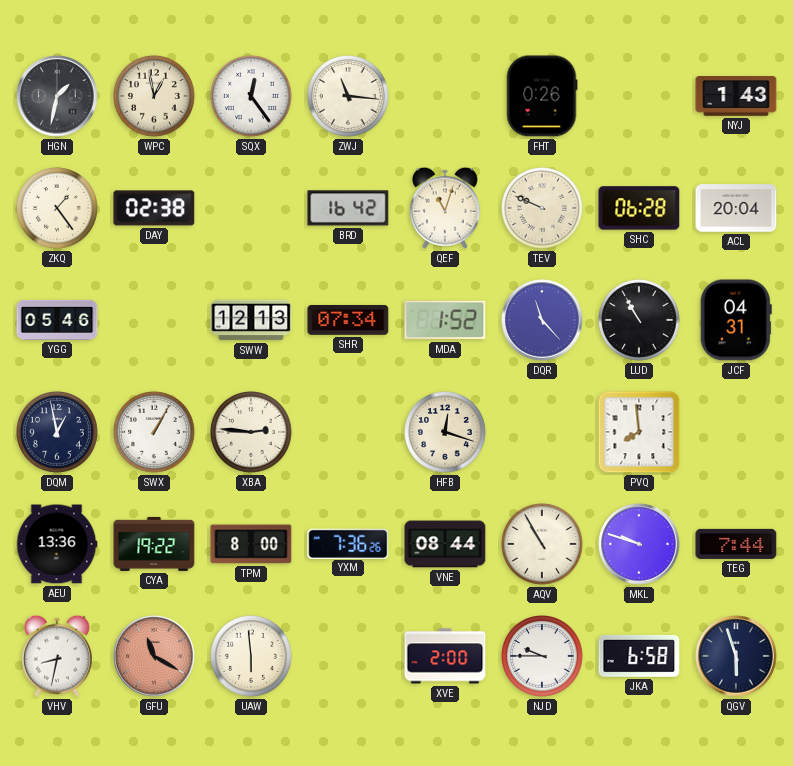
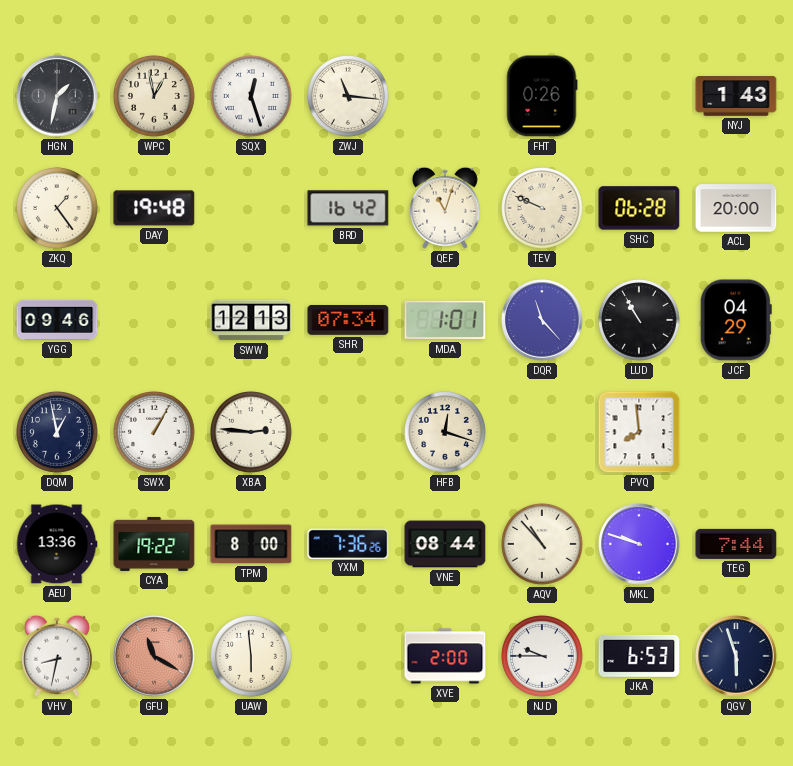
SQX: 12:24 -> 12:27
DAY: 02:38 -> 19:48
ACL: 20:04 -> 20:00
YGG: 05:46 -> 09:46
MDA: 1:52 -> 1:01
JCF: 04:31 -> 04:29
AQV: 10:55 -> 10:53
JKA: 6:58 -> 6:53
